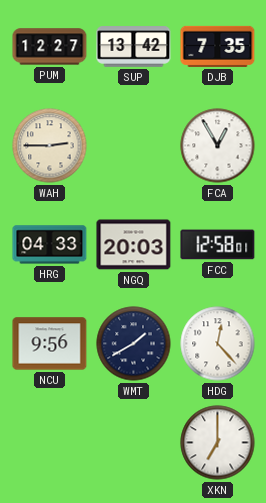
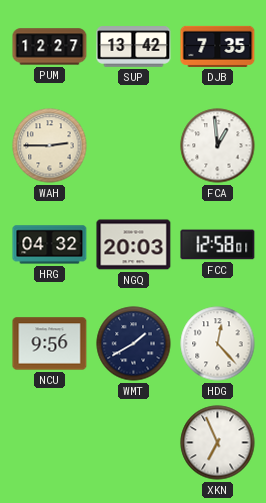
FCA: 12:55 -> 12:59
HRG: 04:33 -> 04:32
XKN: 7:00 -> 6:56
